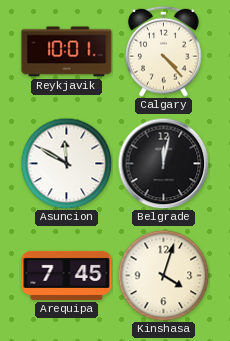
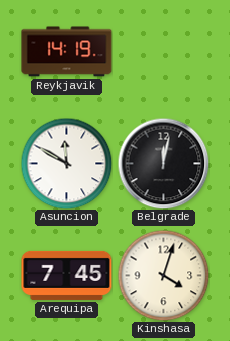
Reykjavik: 10:01 -> 14:19
Calgary: 4:23 -> none
